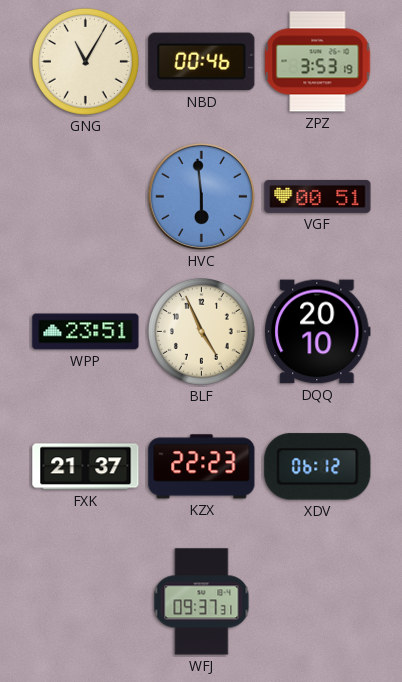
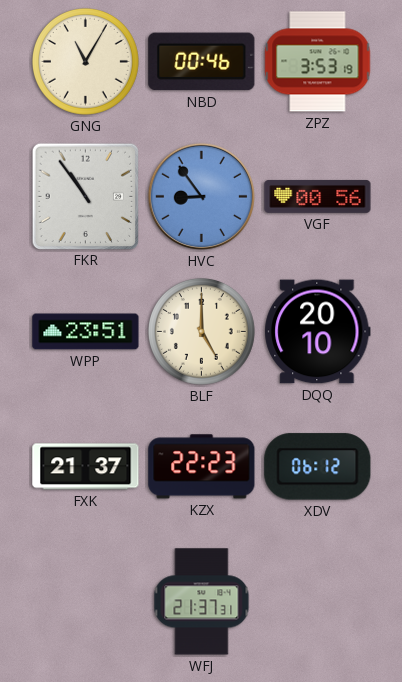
FKR: none -> 10:54
HVC: 5:59 -> 8:54
VGF: 00:51 -> 00:56
BLF: 4:56 -> 5:00
WFJ: 09:37 -> 21:37
